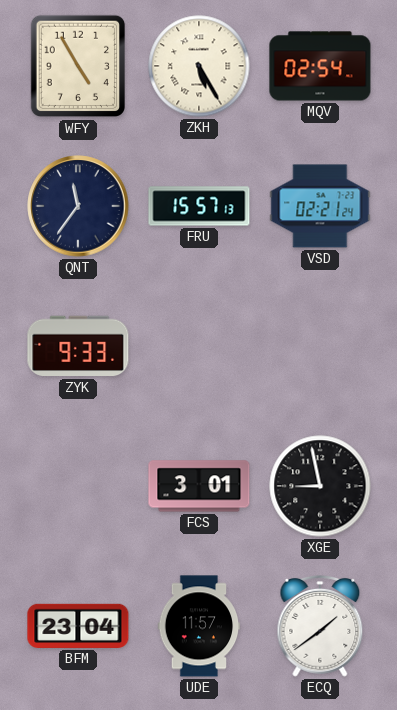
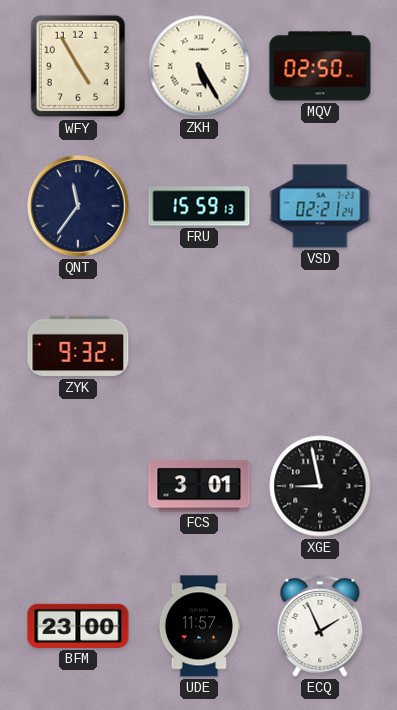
MQV: 02:54 -> 02:50
FRU: 15:57 -> 15:59
ZYK: 9:33 -> 9:32
BFM: 23:04 -> 23:00
ECQ: 1:39 -> 1:56
